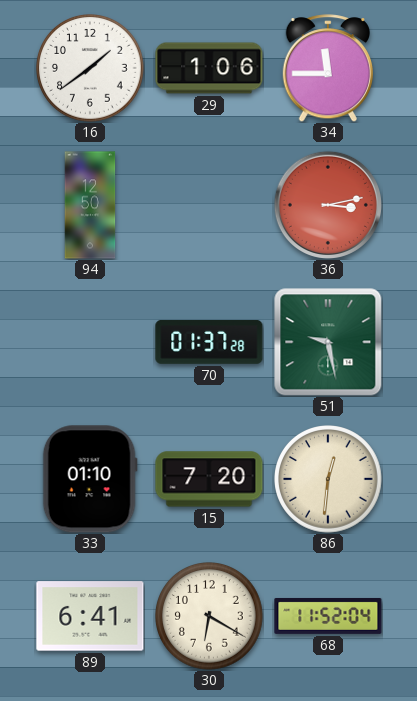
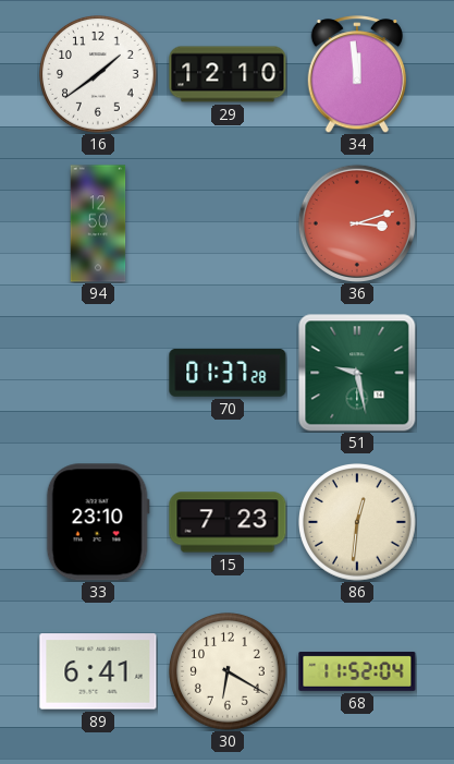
29: 1:06 -> 12:10
34: 11:45 -> 11:59
36: 3:13 -> 3:12
33: 01:10 -> 23:10
15: 7:20 -> 7:23
